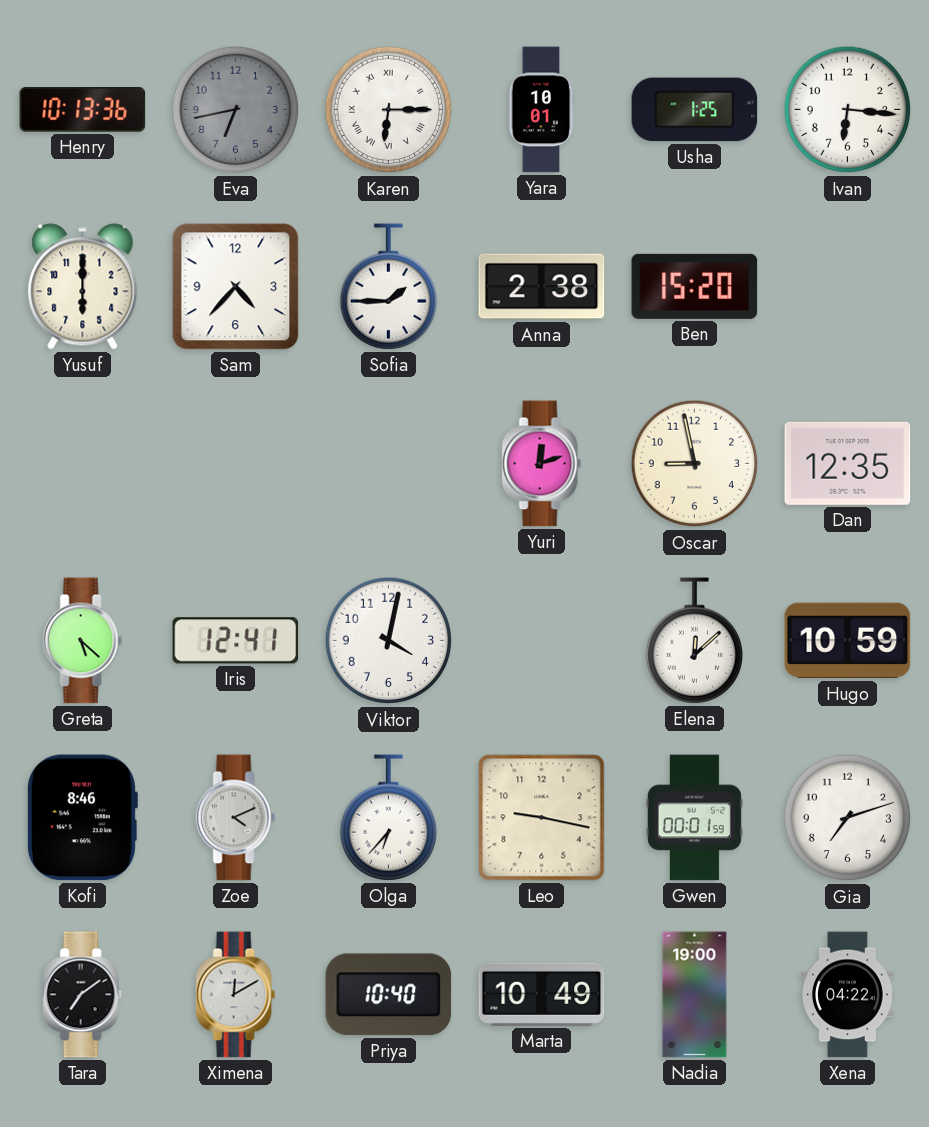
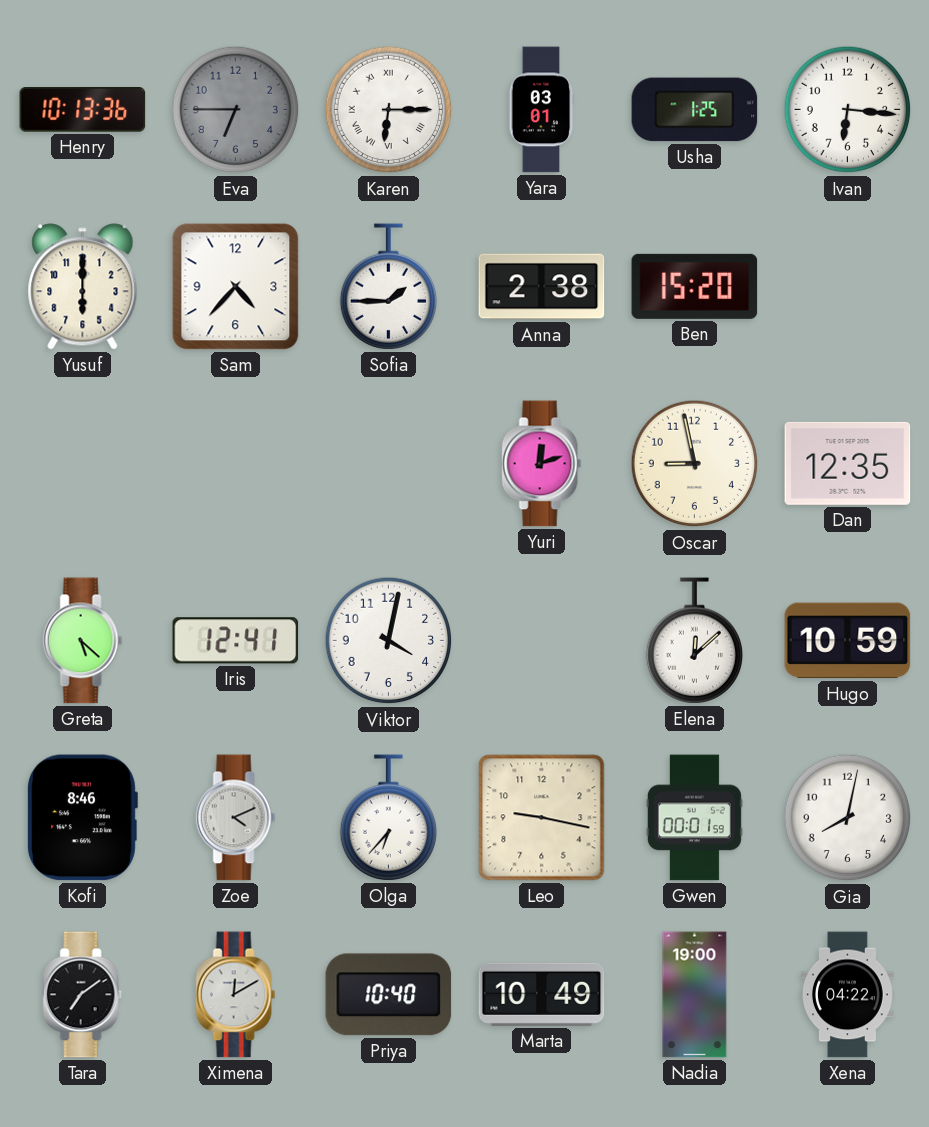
Eva: 6:43 -> 6:45
Yara: 10:01 -> 03:01
Gia: 7:12 -> 8:02
